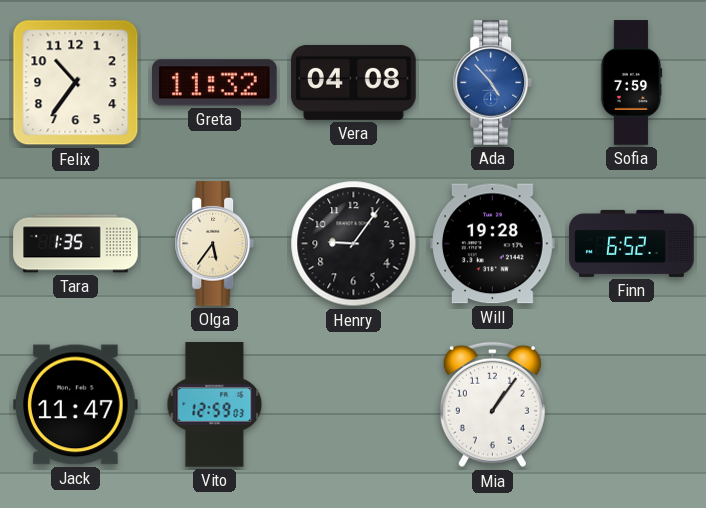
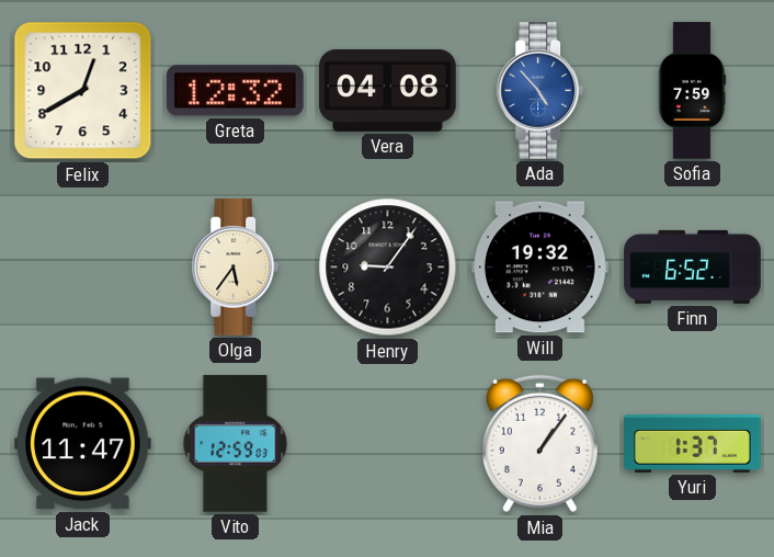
Felix: 10:36 -> 12:40
Greta: 11:32 -> 12:32
Tara: 1:35 -> none
Will: 19:28 -> 19:32
Yuri: none -> 1:37
